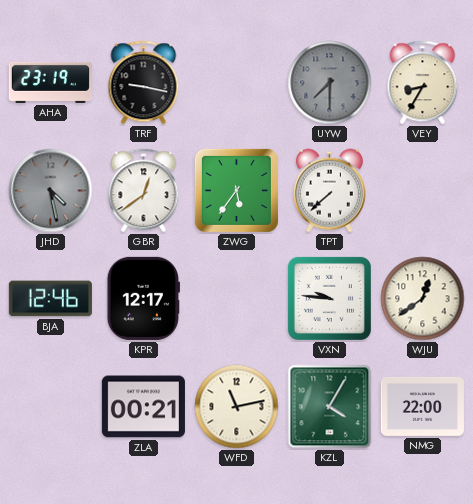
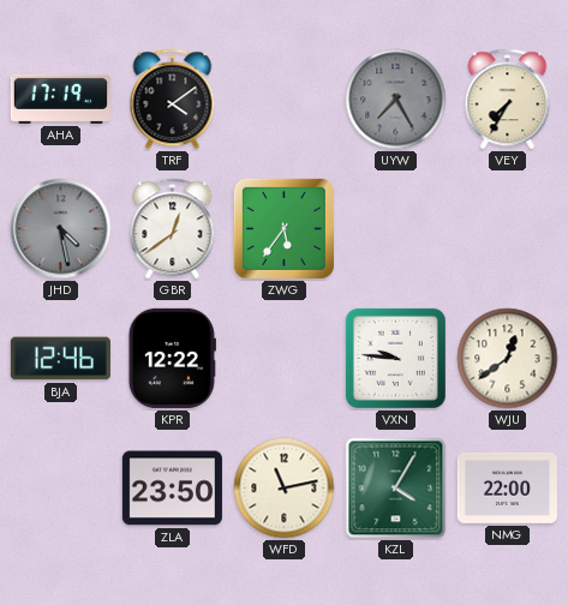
AHA: 23:19 -> 17:19
TRF: 9:17 -> 4:09
UYW: 7:30 -> 7:25
VEY: 8:35 -> 7:35
TPT: 7:38 -> none
KPR: 12:17 -> 12:22
ZLA: 00:21 -> 23:50
